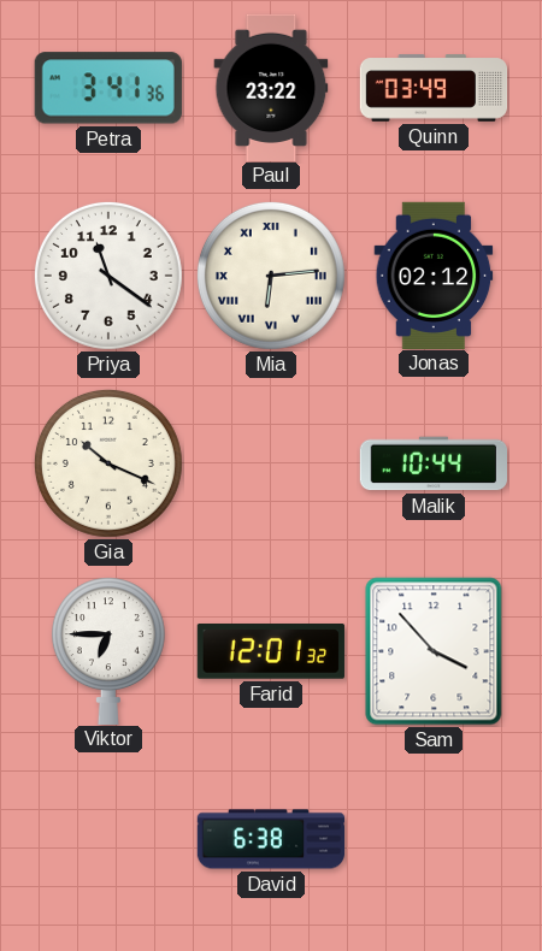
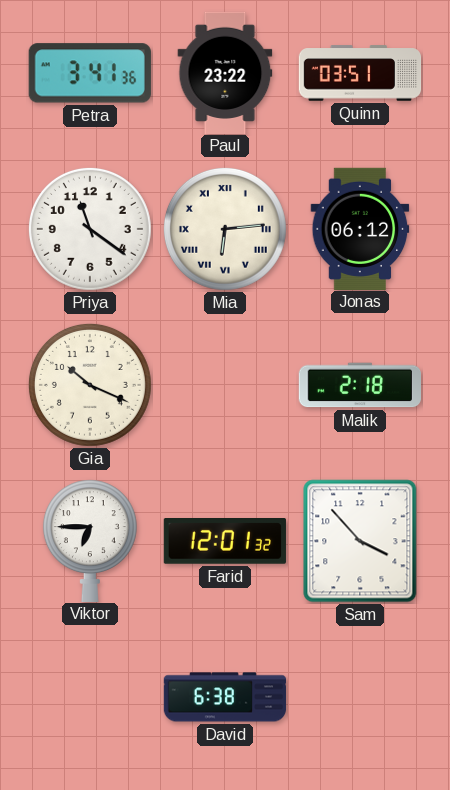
Quinn: 03:49 -> 03:51
Jonas: 02:12 -> 06:12
Malik: 10:44 -> 2:18
